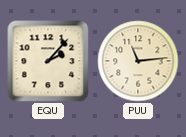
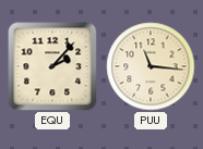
PUU: 11:14 -> 11:16
